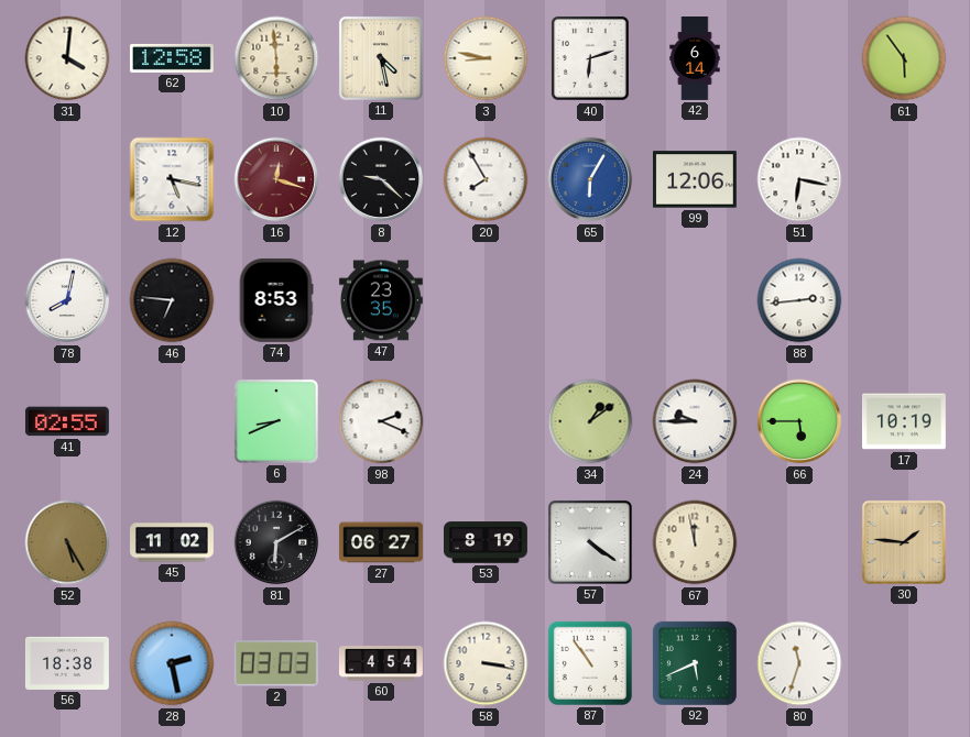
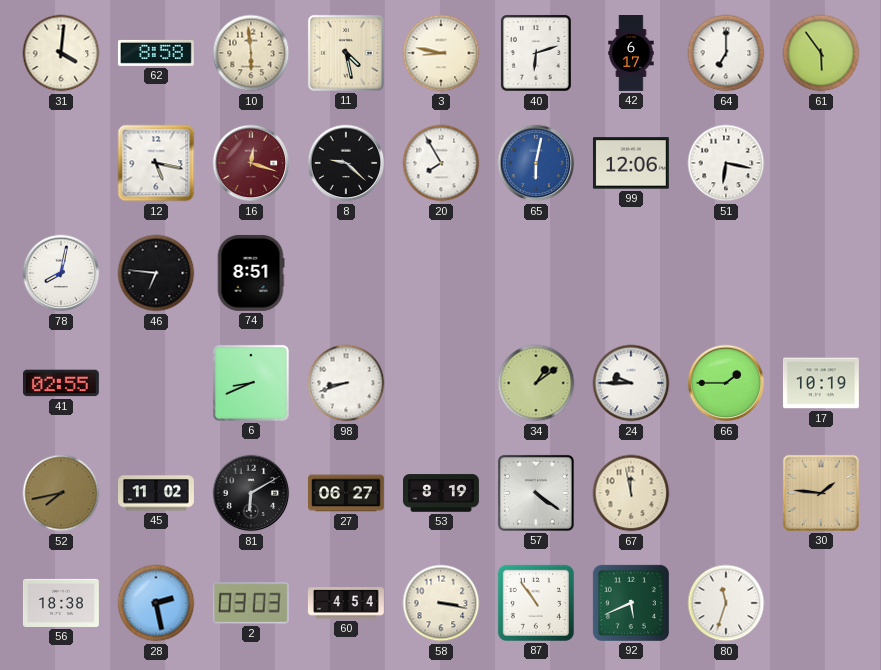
62: 12:58 -> 8:58
42: 6:14 -> 6:17
64: none -> 7:00
65: 6:05 -> 6:02
74: 8:53 -> 8:51
47: 23:35 -> none
88: 2:44 -> none
98: 2:19 -> 8:42
66: 5:45 -> 1:45
52: 5:25 -> 7:43
